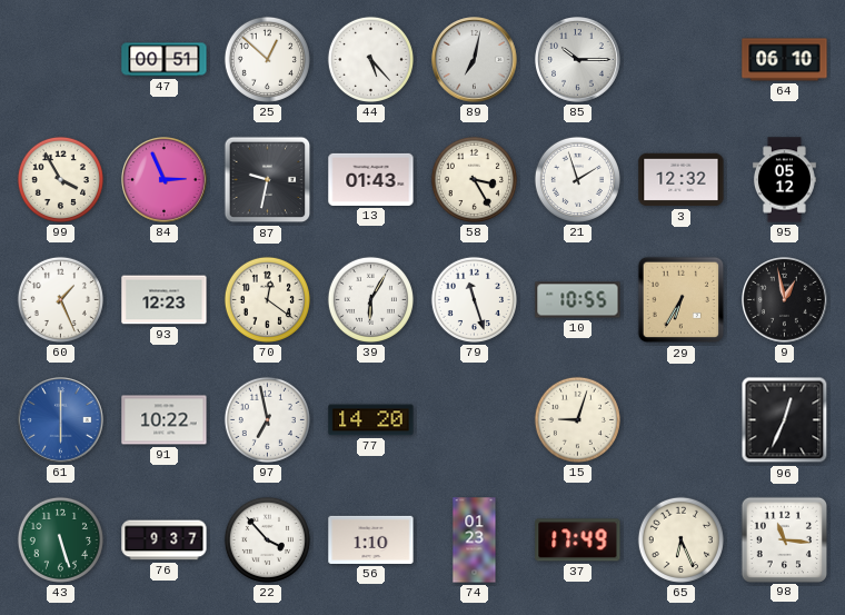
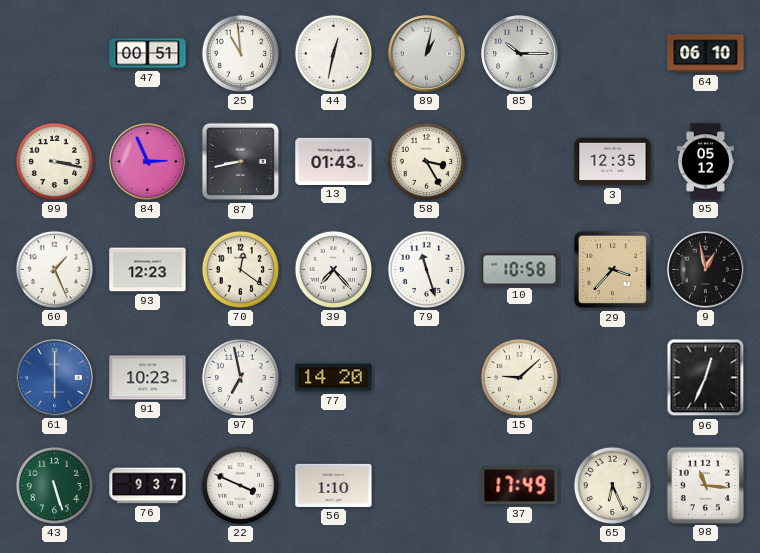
25: 12:52 -> 10:59
44: 5:23 -> 12:32
89: 7:02 -> 1:02
99: 3:55 -> 3:17
87: 9:32 -> 8:43
21: 1:57 -> none
3: 12:32 -> 12:35
39: 6:05 -> 7:23
10: 10:55 -> 10:58
29: 6:35 -> 3:37
91: 10:22 -> 10:23
15: 9:03 -> 9:08
22: 3:53 -> 3:49
74: 01:23 -> none
